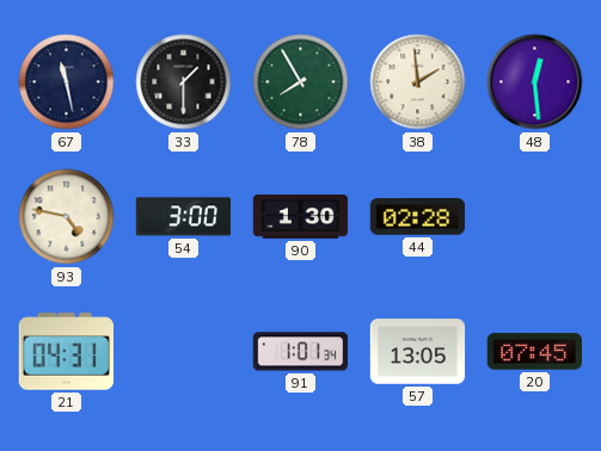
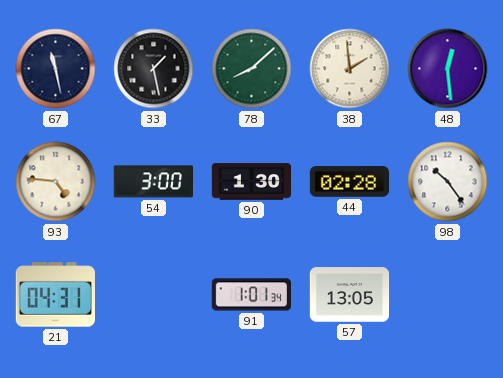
33: 1:30 -> 1:28
78: 7:55 -> 8:08
93: 4:47 -> 4:46
98: none -> 10:24
20: 07:45 -> none
